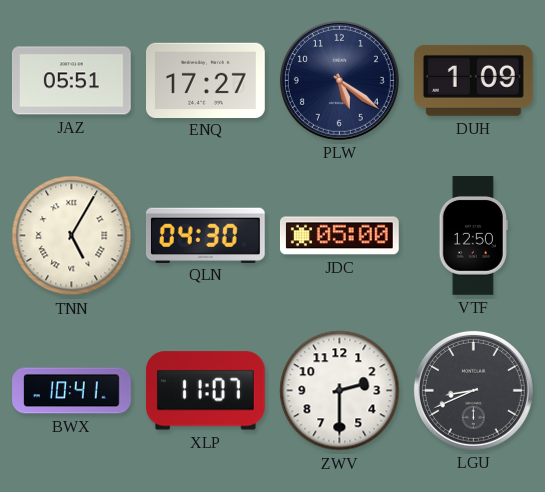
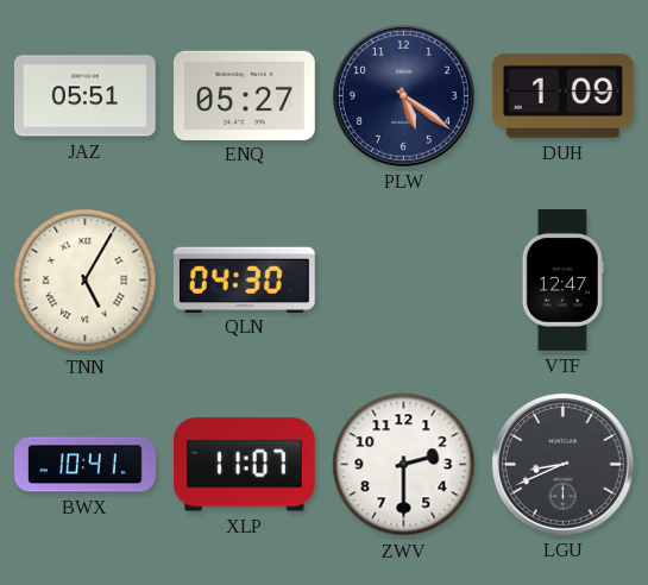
ENQ: 17:27 -> 05:27
JDC: 05:00 -> none
VTF: 12:50 -> 12:47
